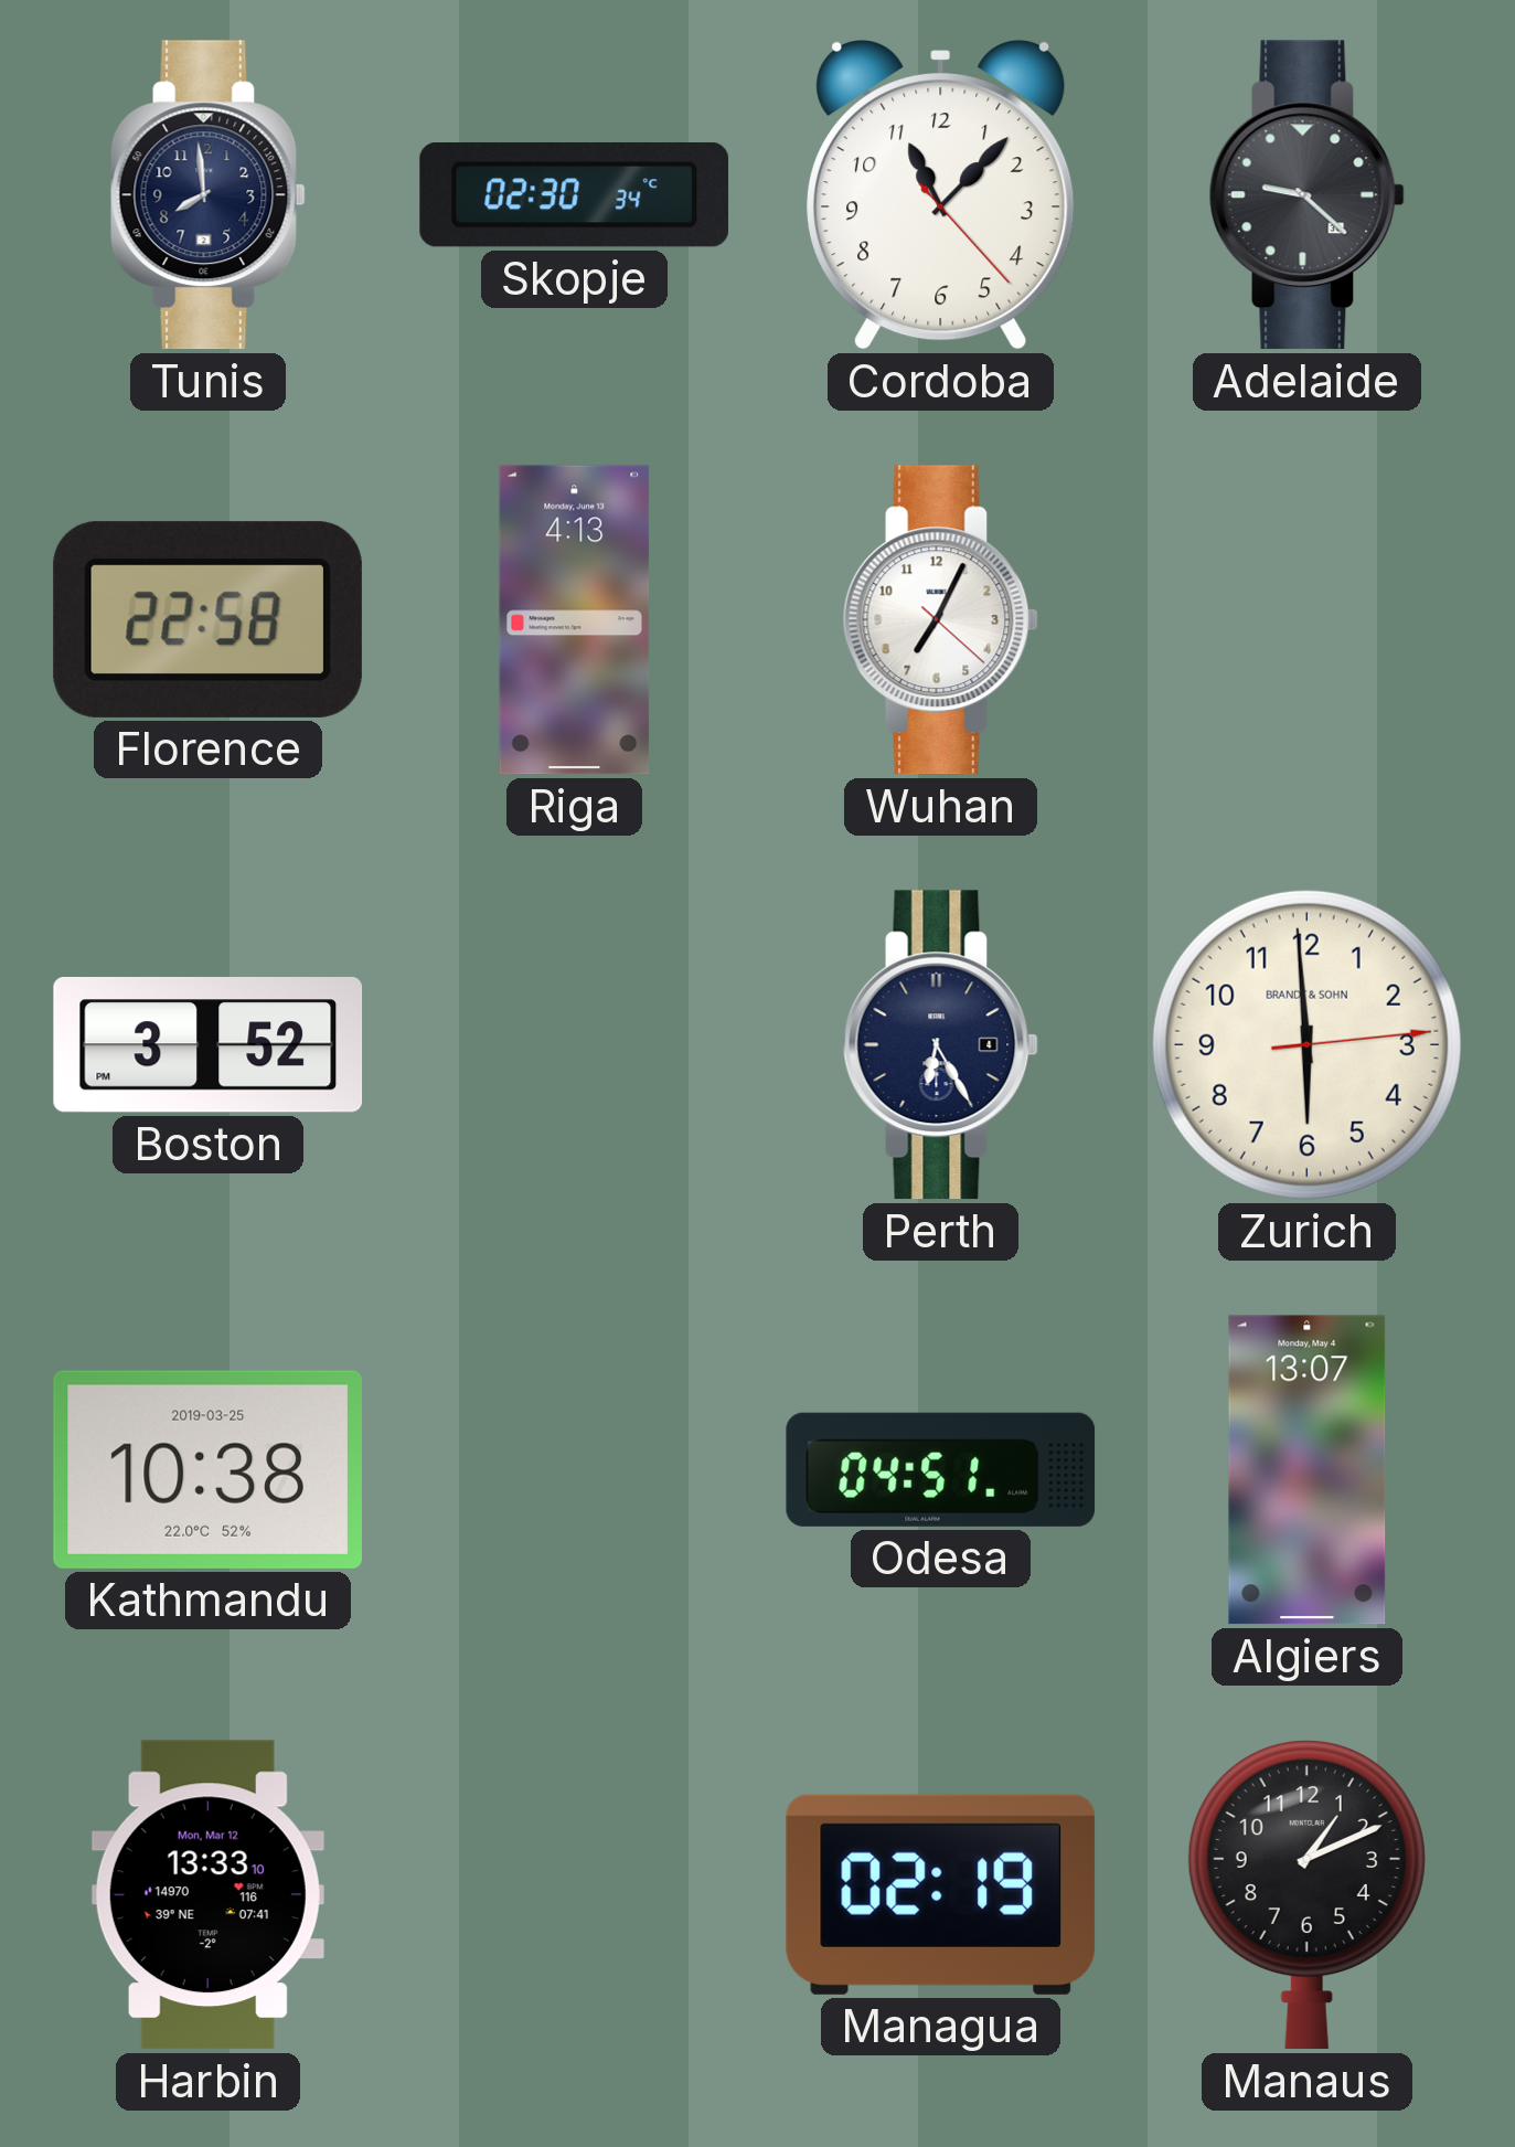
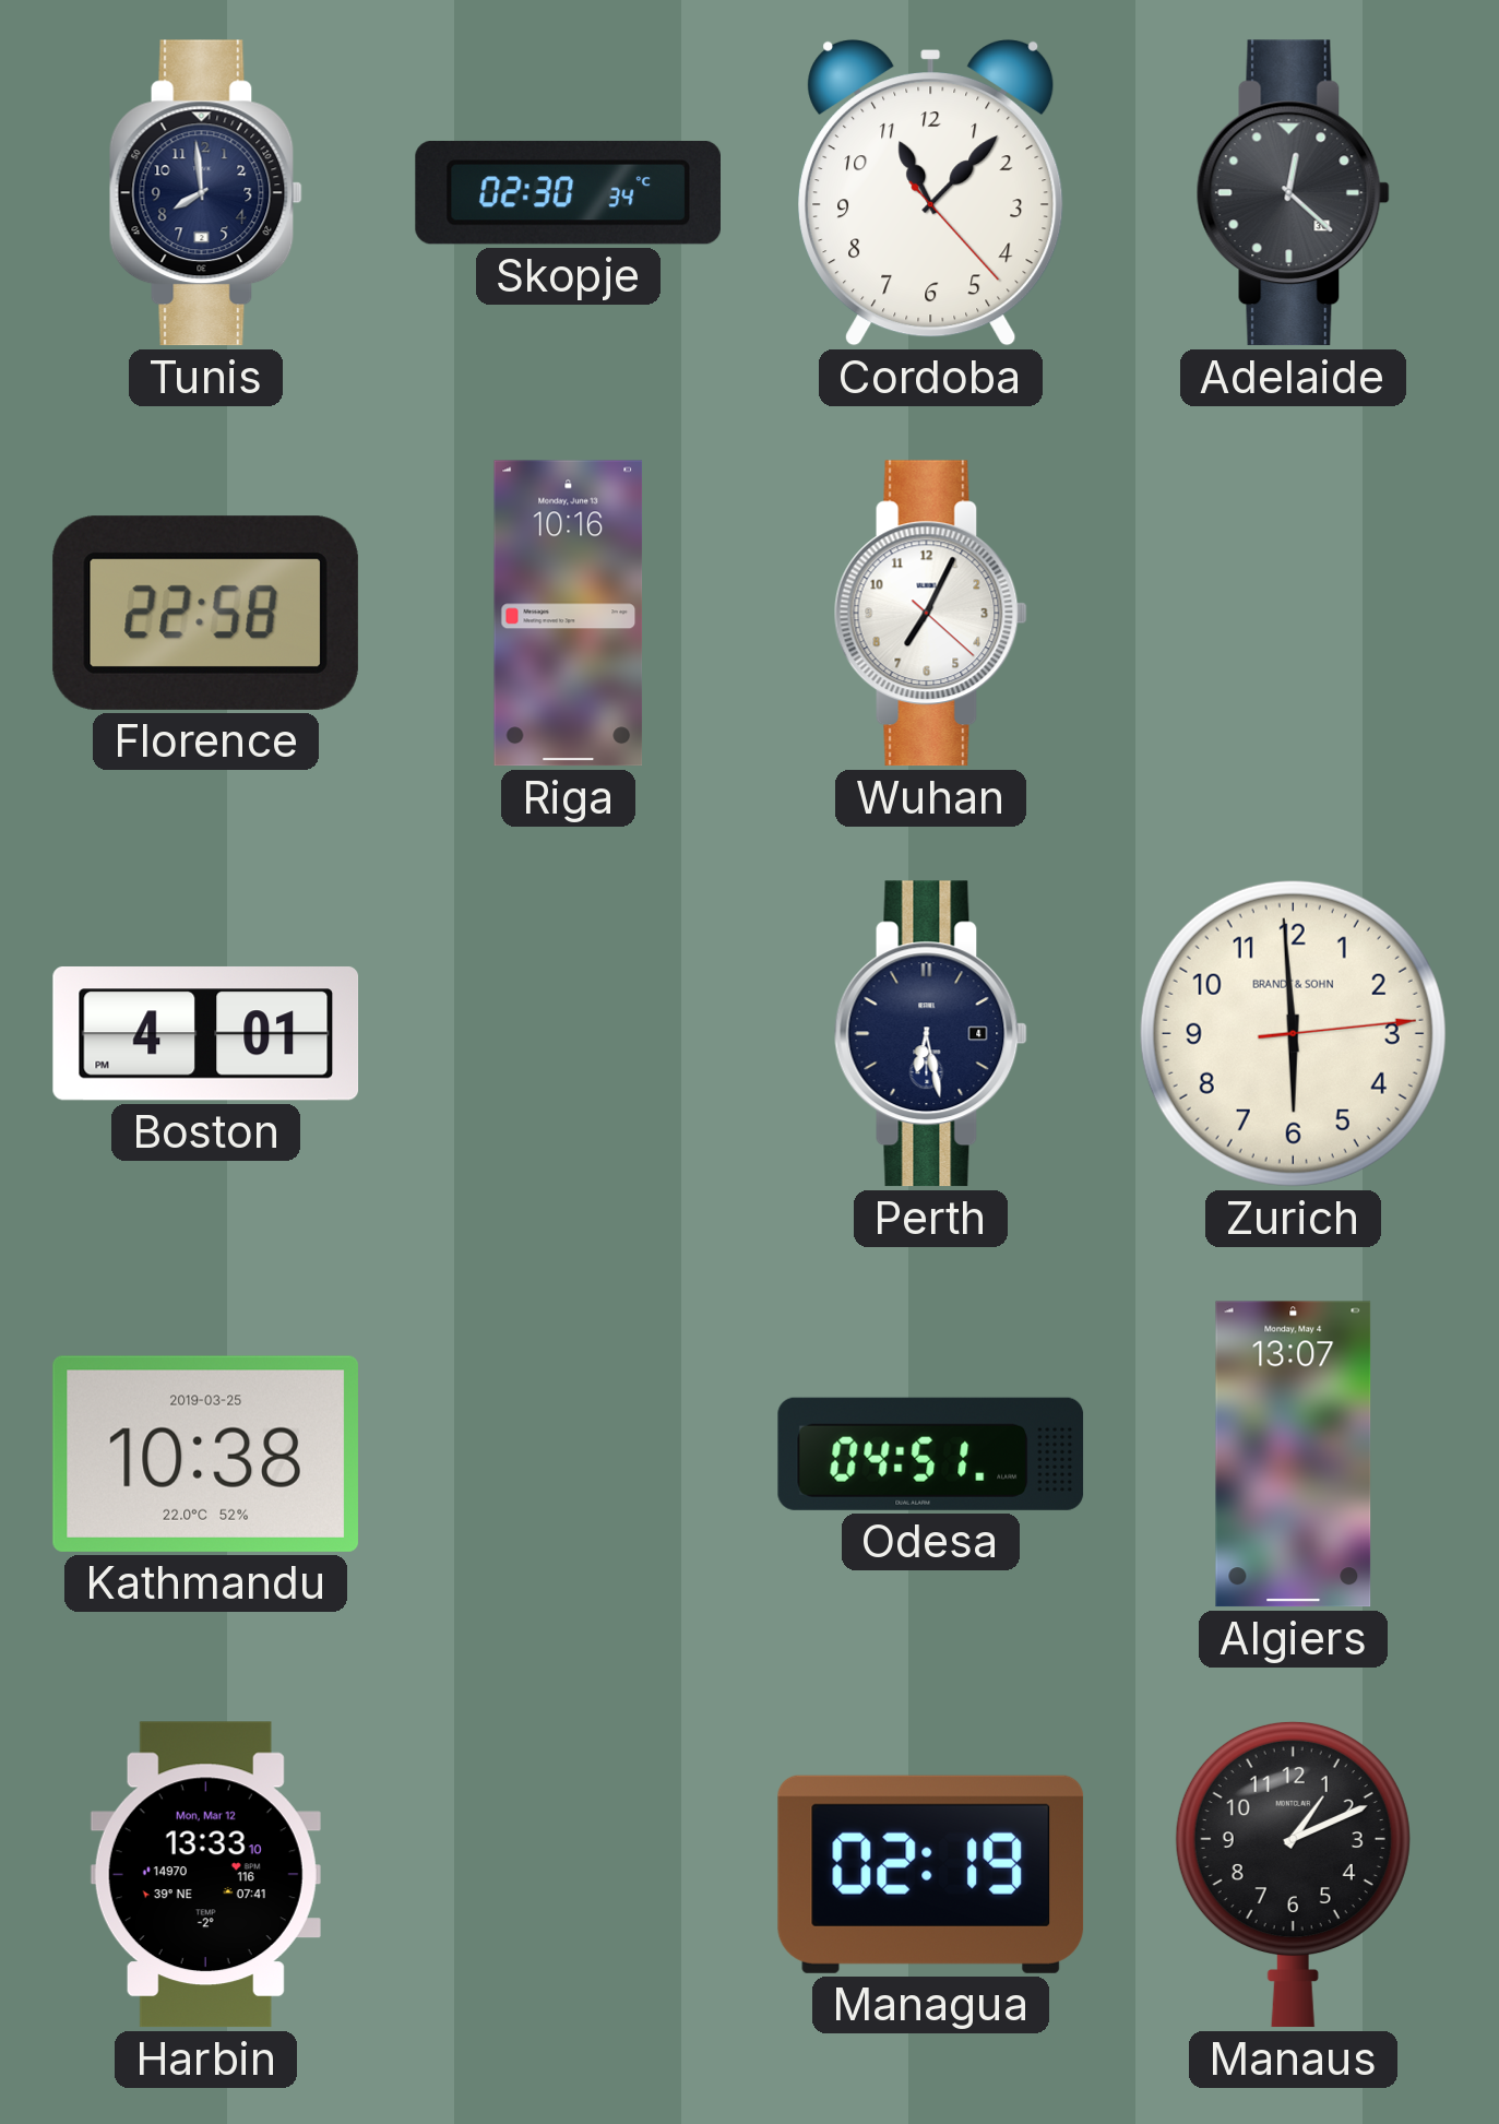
Adelaide: 9:22 -> 12:22
Riga: 4:13 -> 10:16
Boston: 3:52 -> 4:01
Perth: 6:25 -> 6:28
